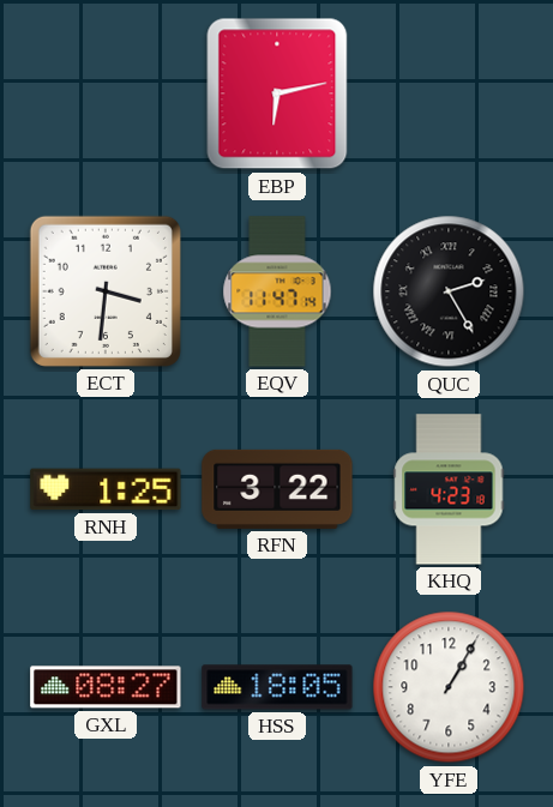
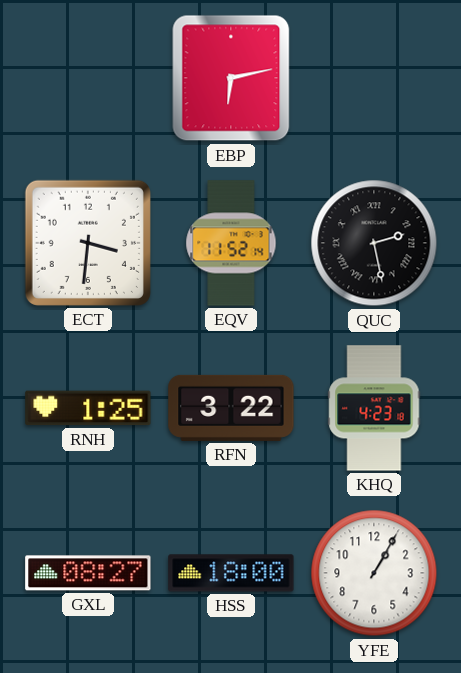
EQV: 11:47 -> 11:52
QUC: 2:25 -> 2:28
HSS: 18:05 -> 18:00
